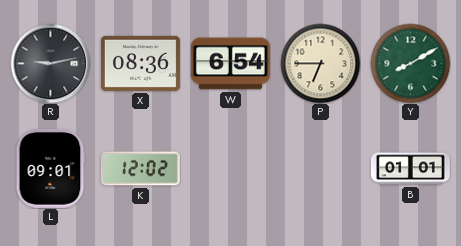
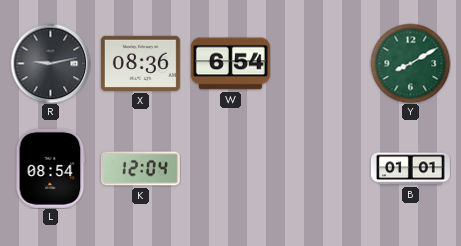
P: 6:45 -> none
L: 09:01 -> 08:54
K: 12:02 -> 12:04
